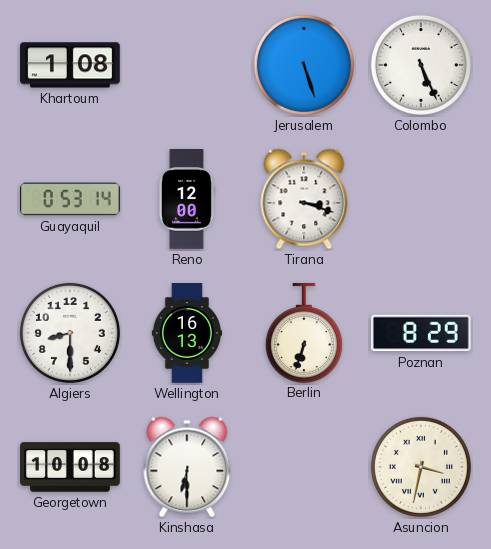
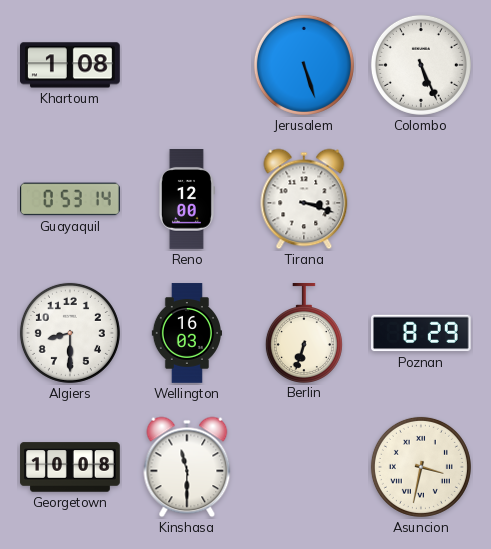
Wellington: 16:13 -> 16:03
Kinshasa: 6:30 -> 11:30
